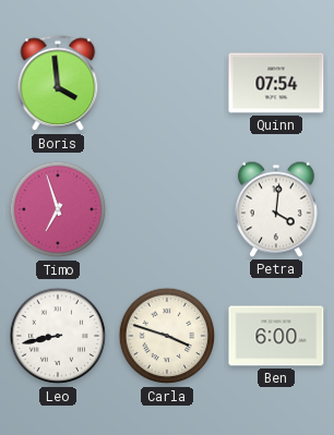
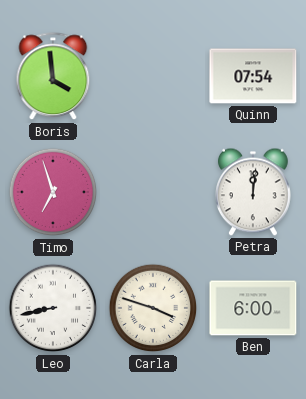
Petra: 4:01 -> 12:01
